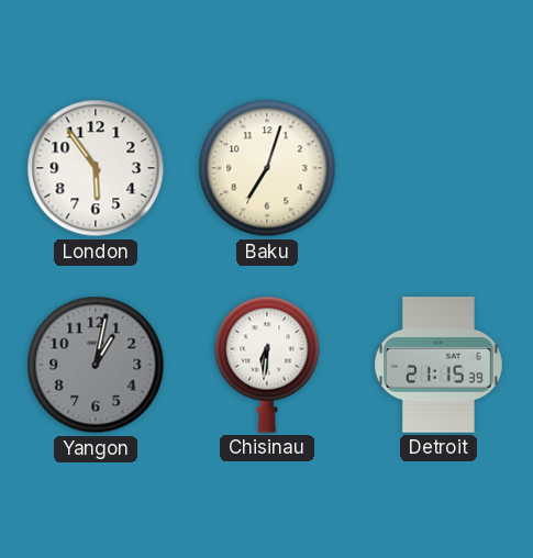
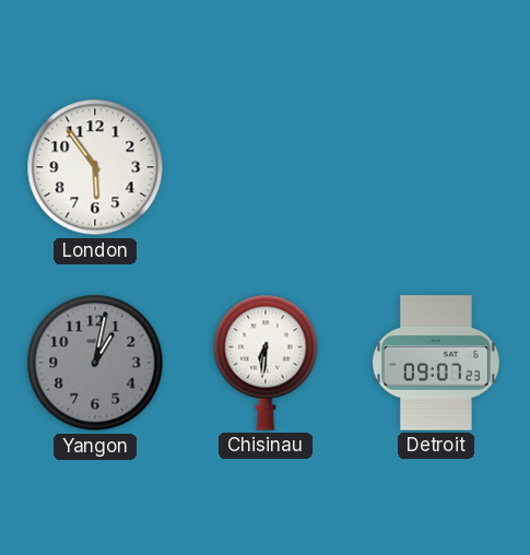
Baku: 7:03 -> none
Detroit: 21:15 -> 09:07
